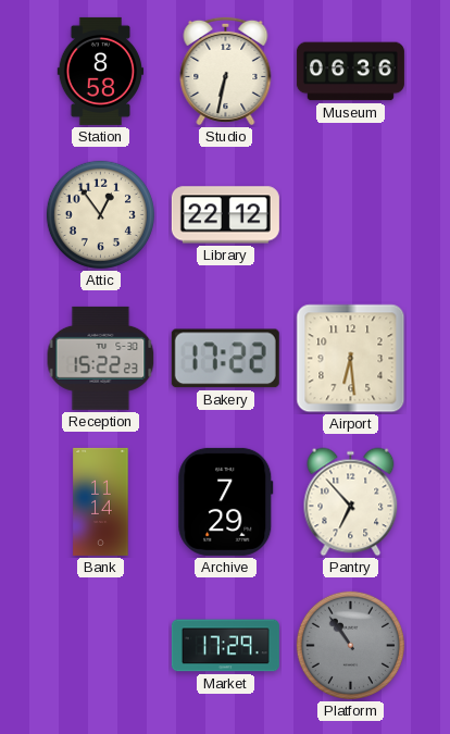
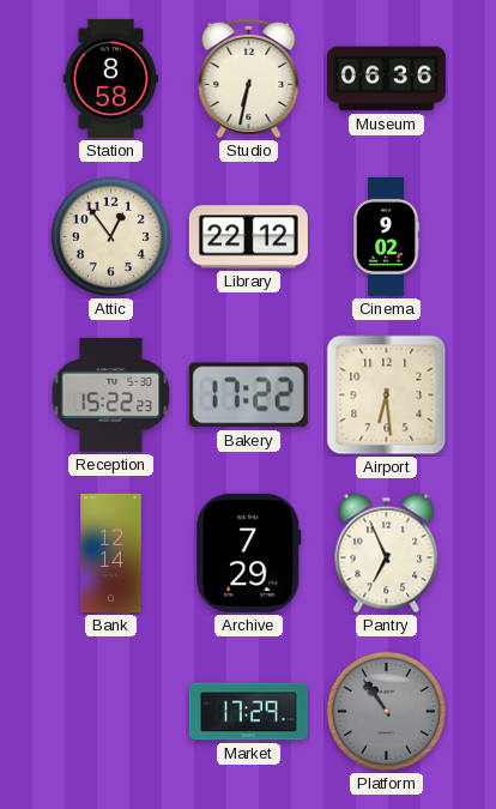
Cinema: none -> 9:02
Bank: 11:14 -> 12:14
Pantry: 6:53 -> 6:56
